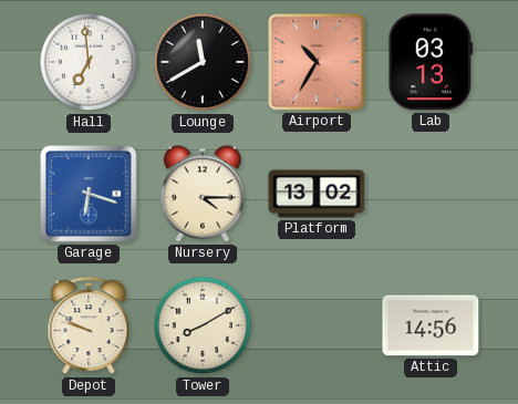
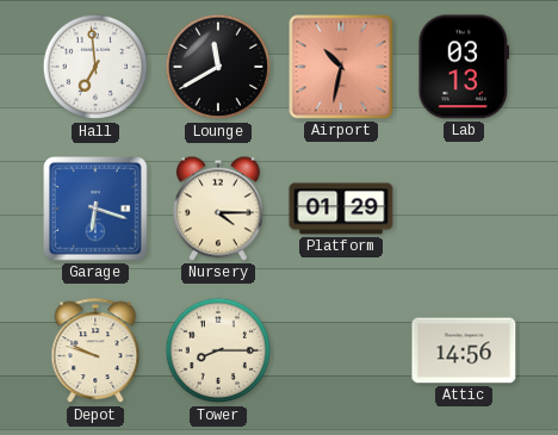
Airport: 10:35 -> 10:32
Platform: 13:02 -> 01:29
Tower: 8:10 -> 8:15
